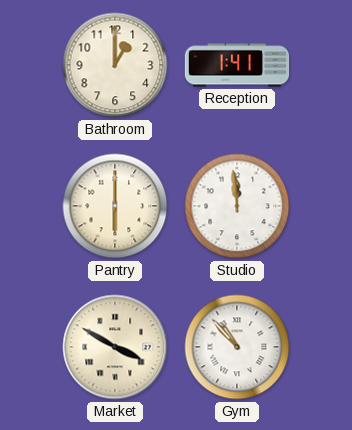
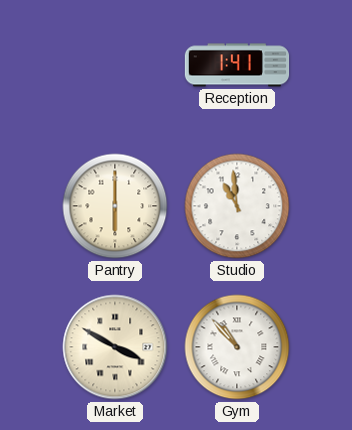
Bathroom: 1:00 -> none
Studio: 11:59 -> 10:59
